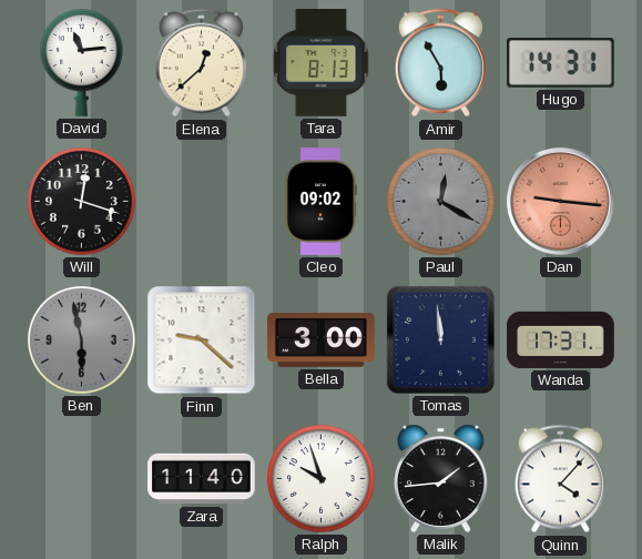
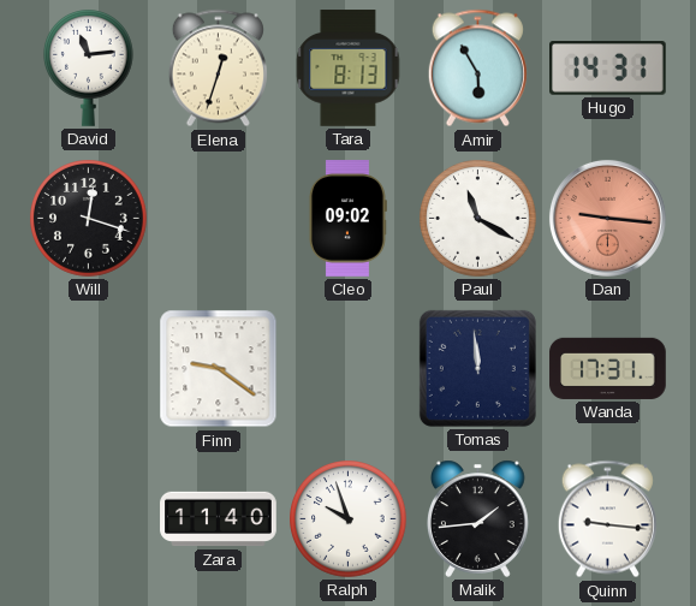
Elena: 12:38 -> 12:33
Paul: 12:20 -> 11:20
Paul dial: grey -> white
Ben: 5:58 -> none
Finn: 9:22 -> 9:21
Bella: 3:00 -> none
Quinn: 4:07 -> 9:16
